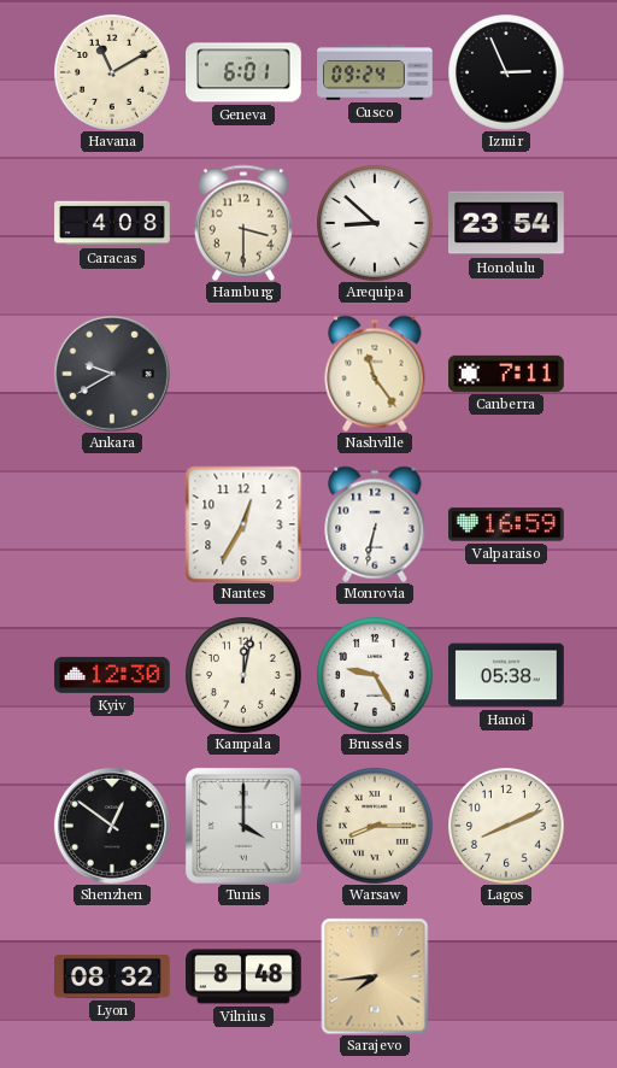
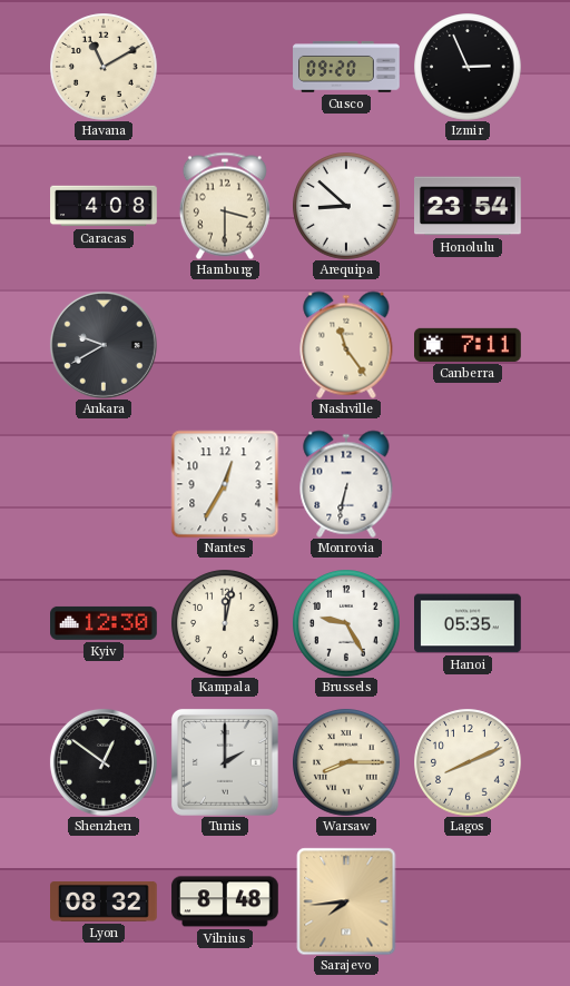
Geneva: 6:01 -> none
Cusco: 09:24 -> 09:20
Valparaiso: 16:59 -> none
Hanoi: 05:38 -> 05:35
Tunis: 4:00 -> 2:00
